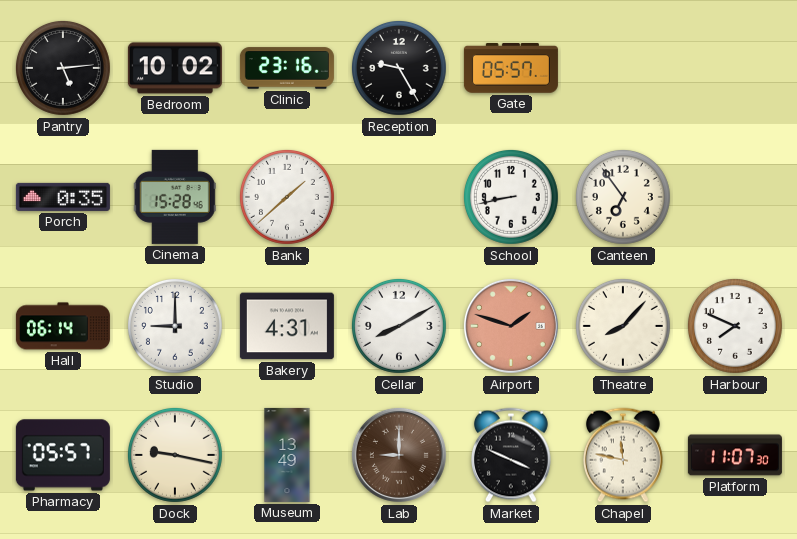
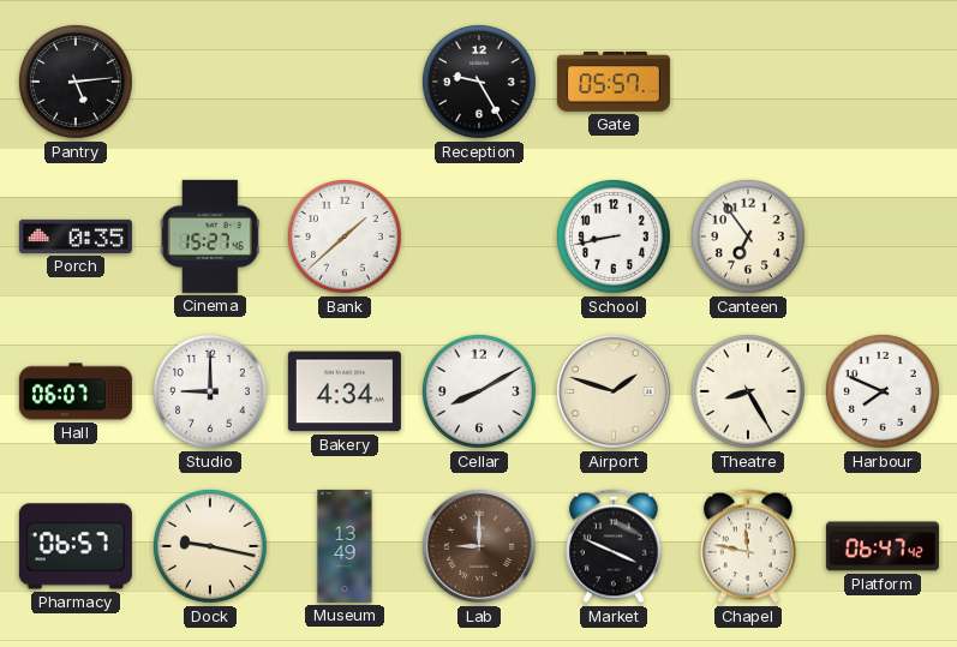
Bedroom: 10:02 -> none
Clinic: 23:16 -> none
Cinema: 15:28 -> 15:27
Hall: 06:14 -> 06:07
Bakery: 4:31 -> 4:34
Airport dial: salmon -> cream
Theatre: 8:07 -> 8:25
Pharmacy: 05:57 -> 06:57
Platform: 11:07 -> 06:47
